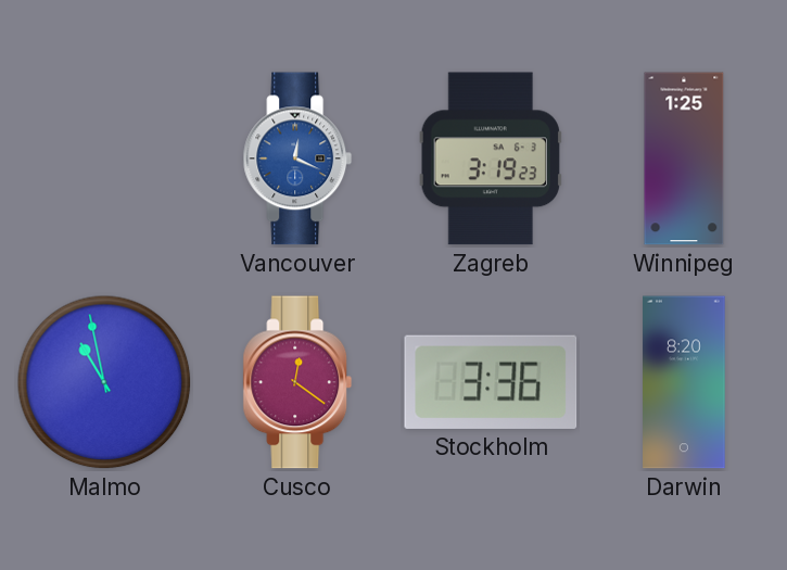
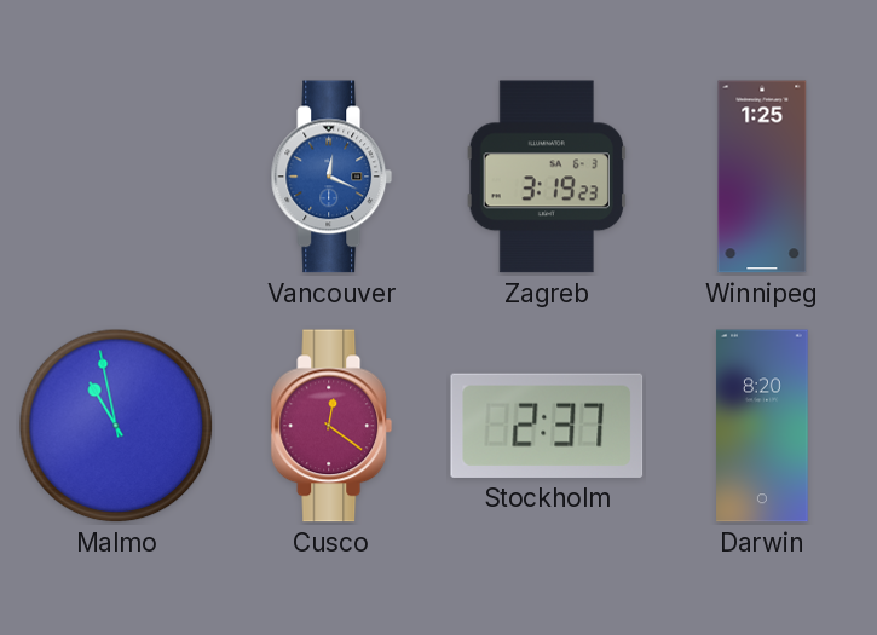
Stockholm: 3:36 -> 2:37
